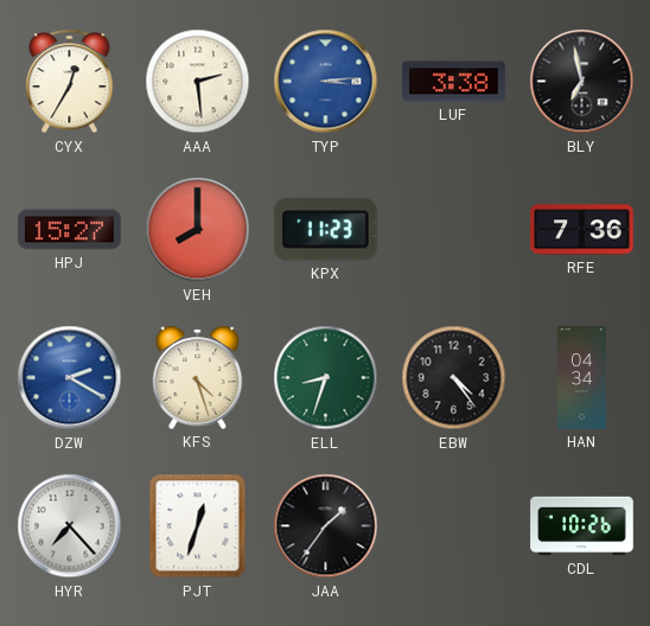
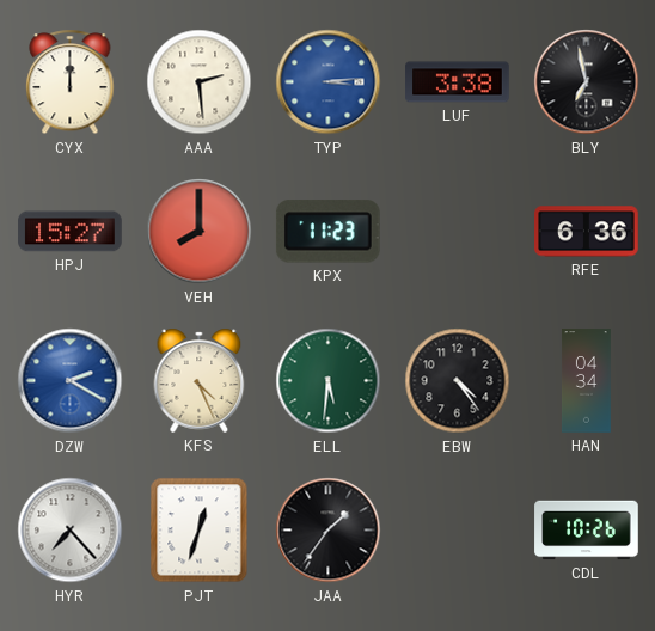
CYX: 12:35 -> 12:00
RFE: 7:36 -> 6:36
KFS: 4:27 -> 4:26
ELL: 8:33 -> 5:31
